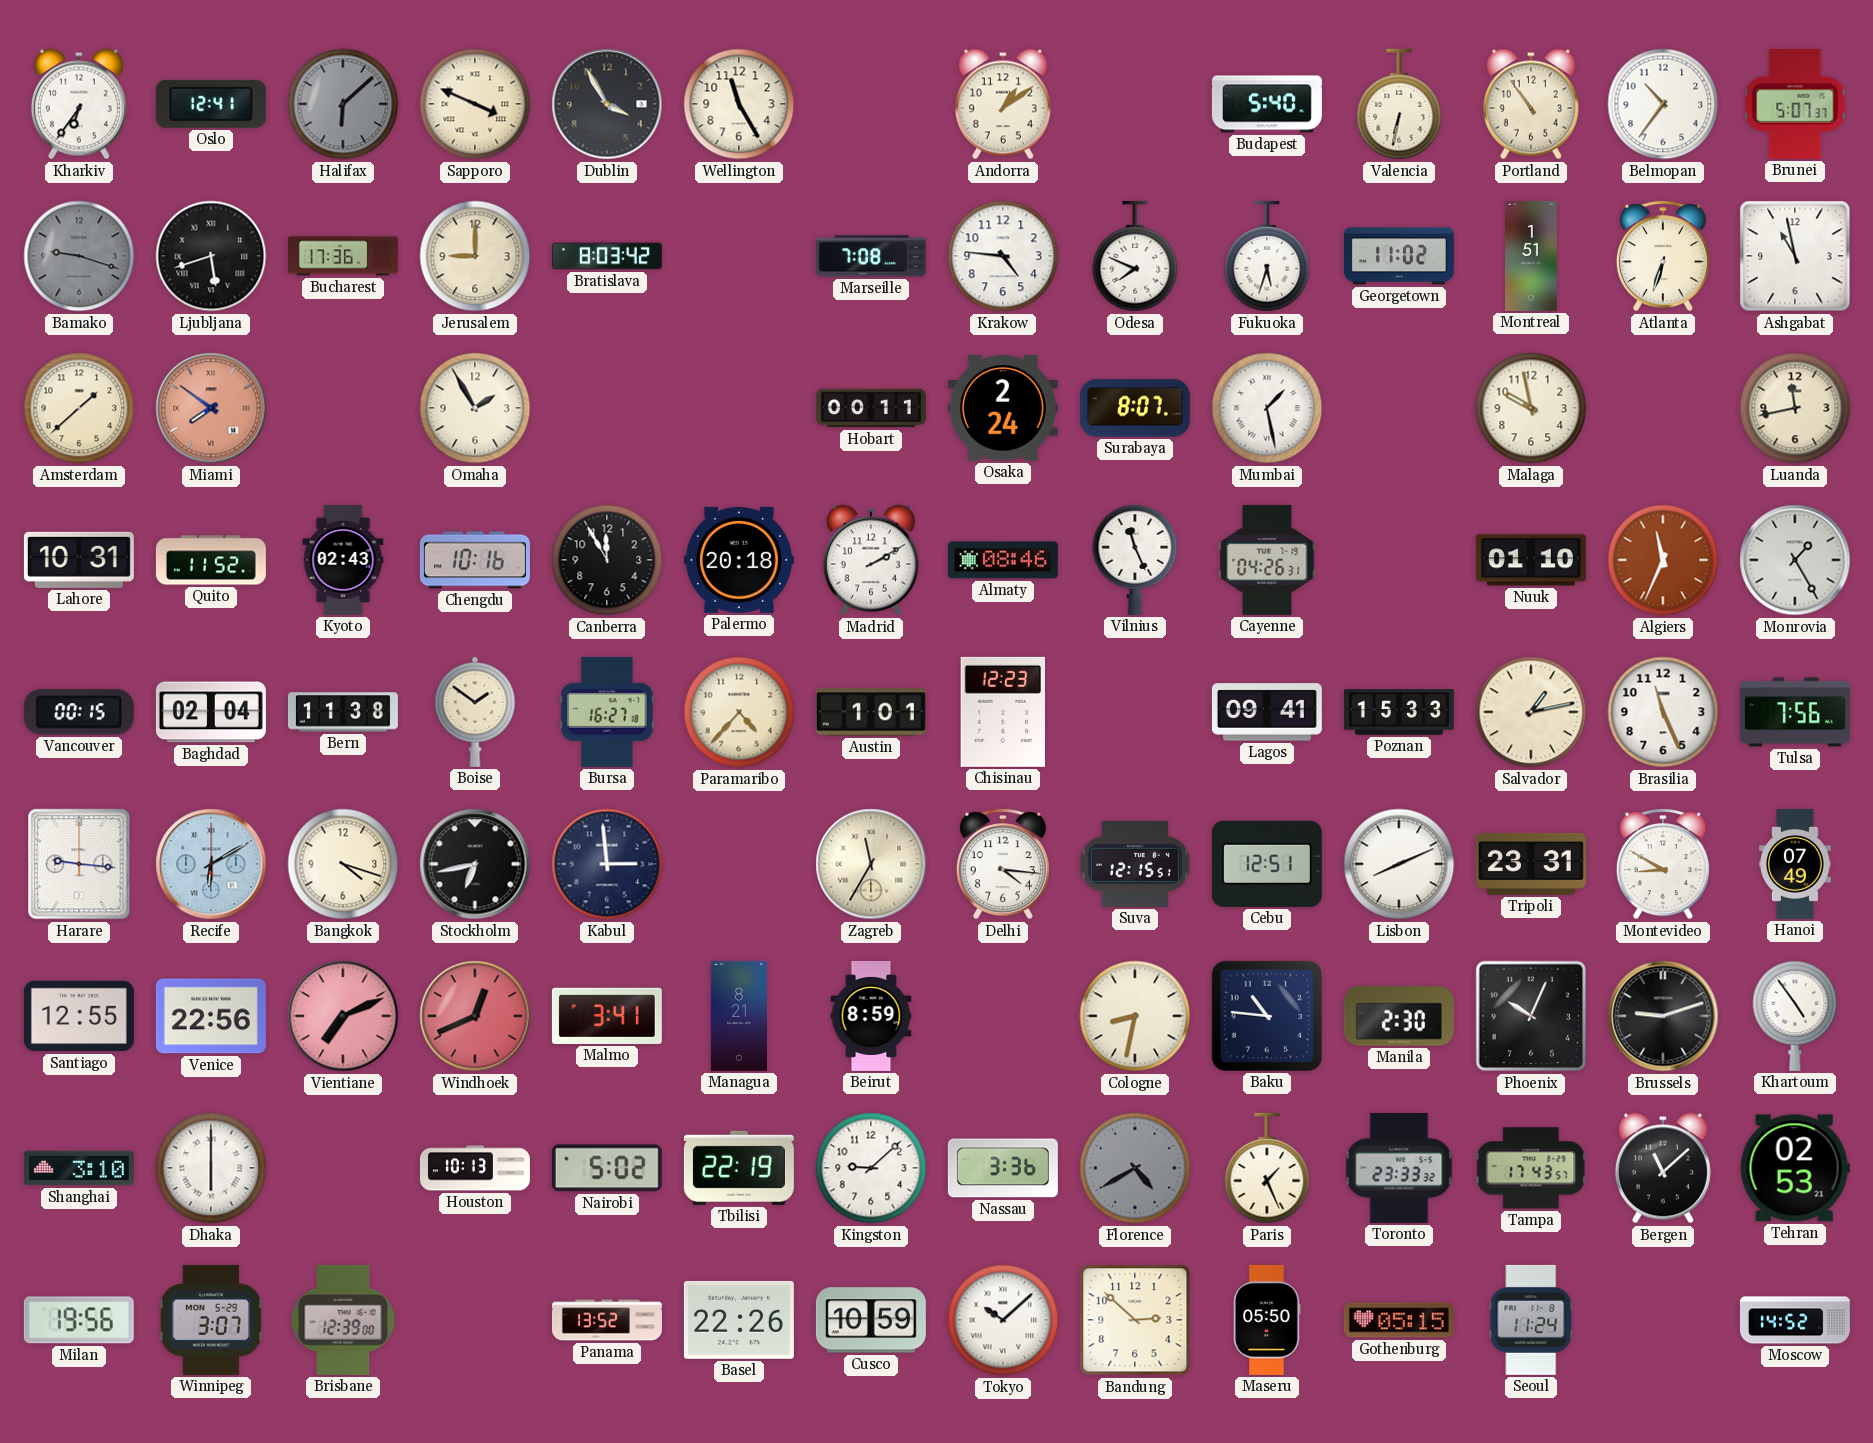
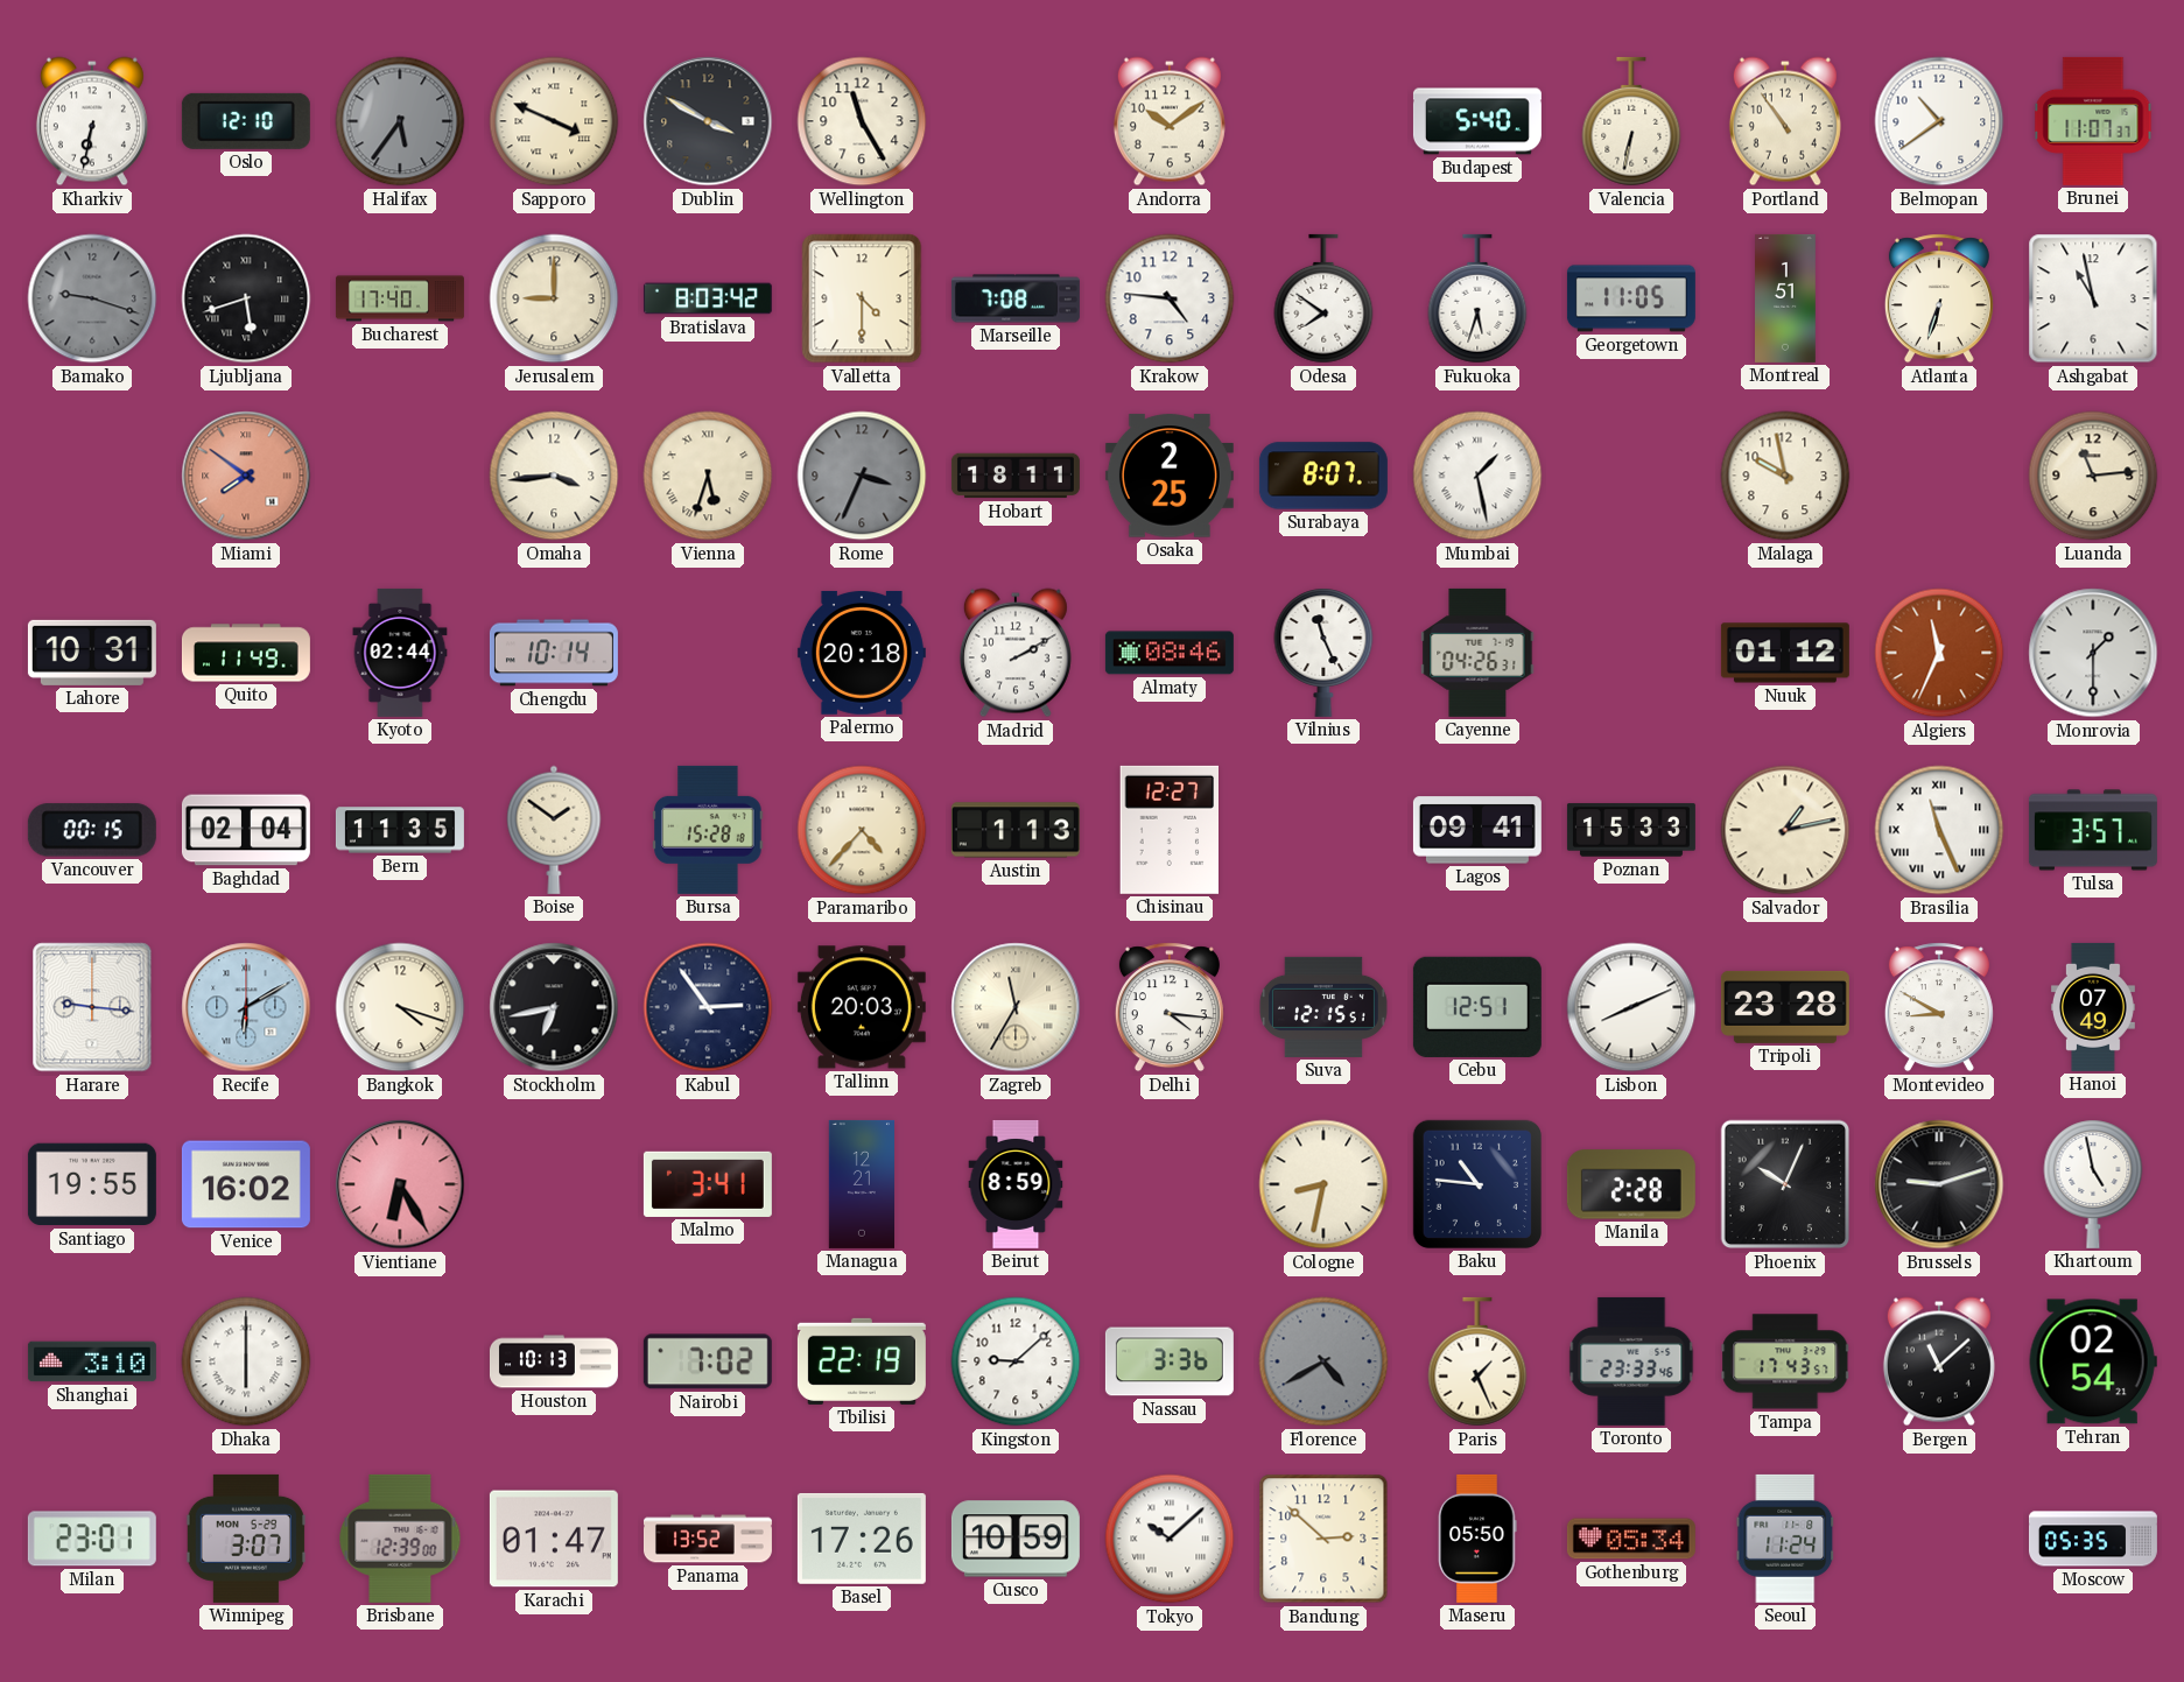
Kharkiv: 6:36 -> 6:32
Oslo: 12:41 -> 12:10
Halifax: 6:08 -> 5:36
Dublin: 3:55 -> 3:50
Andorra: 1:09 -> 10:09
Belmopan: 10:36 -> 10:39
Brunei: 5:07 -> 11:07
Bucharest: 17:36 -> 17:40
Valletta: none -> 4:30
Odesa: 7:49 -> 7:51
Georgetown: 11:02 -> 11:05
Amsterdam: 1:38 -> none
Omaha: 1:55 -> 3:44
Vienna: none -> 5:33
Rome: none -> 3:34
Hobart: 00:11 -> 18:11
Osaka: 2:24 -> 2:25
Luanda: 11:43 -> 11:14
Quito: 11:52 -> 11:49
Kyoto: 02:43 -> 02:44
Chengdu: 10:16 -> 10:14
Canberra: 11:55 -> none
Nuuk: 01:10 -> 01:12
Monrovia: 1:25 -> 1:30
Bern: 11:38 -> 11:35
Bursa: 16:27 -> 15:28
Austin: 1:01 -> 1:13
Chisinau: 12:23 -> 12:27
Brasilia numerals: Arabic -> Roman
Tulsa: 7:56 -> 3:57
Kabul: 2:59 -> 2:54
Tallinn: none -> 20:03
Tripoli: 23:31 -> 23:28
Santiago: 12:55 -> 19:55
Venice: 22:56 -> 16:02
Vientiane: 7:11 -> 6:25
Windhoek: 12:41 -> none
Managua: 8:21 -> 12:21
Manila: 2:30 -> 2:28
Khartoum: 4:54 -> 4:58
Nairobi: 5:02 -> 7:02
Toronto: 23:33:32 -> 23:33:46
Tehran: 02:53 -> 02:54
Milan: 19:56 -> 23:01
Karachi: none -> 01:47
Basel: 22:26 -> 17:26
Gothenburg: 05:15 -> 05:34
Moscow: 14:52 -> 05:35
